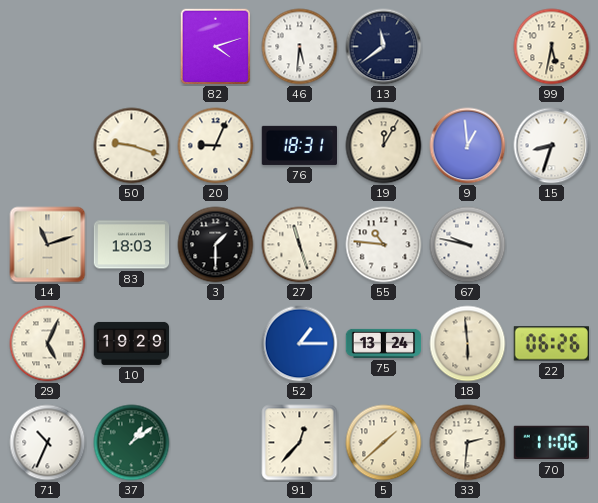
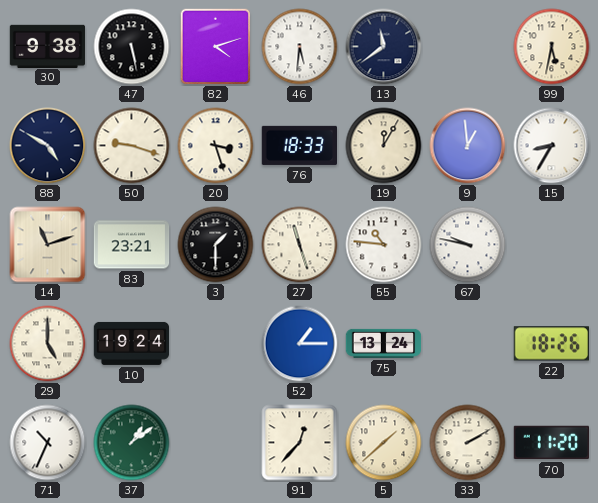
30: none -> 9:38
47: none -> 5:28
88: none -> 4:50
20: 9:04 -> 3:27
76: 18:31 -> 18:33
15: 8:33 -> 8:35
83: 18:03 -> 23:21
29: 5:04 -> 5:00
10: 19:29 -> 19:24
18: 5:59 -> none
22: 06:26 -> 18:26
33: 2:31 -> 2:10
70: 11:06 -> 11:20
